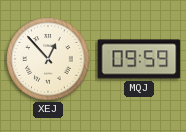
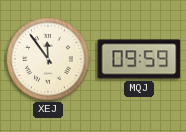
XEJ: 12:53 -> 11:54
